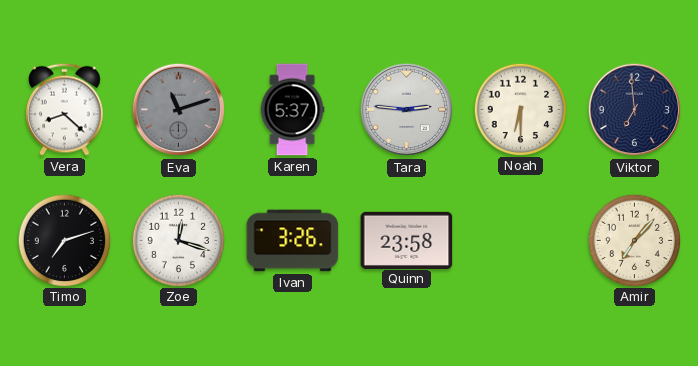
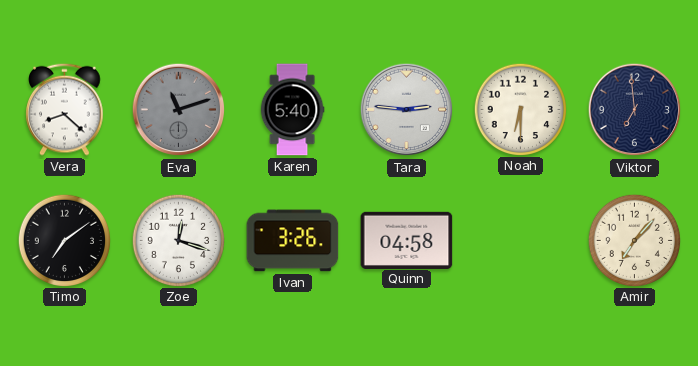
Karen: 5:37 -> 5:40
Timo: 7:12 -> 7:09
Quinn: 23:58 -> 04:58
